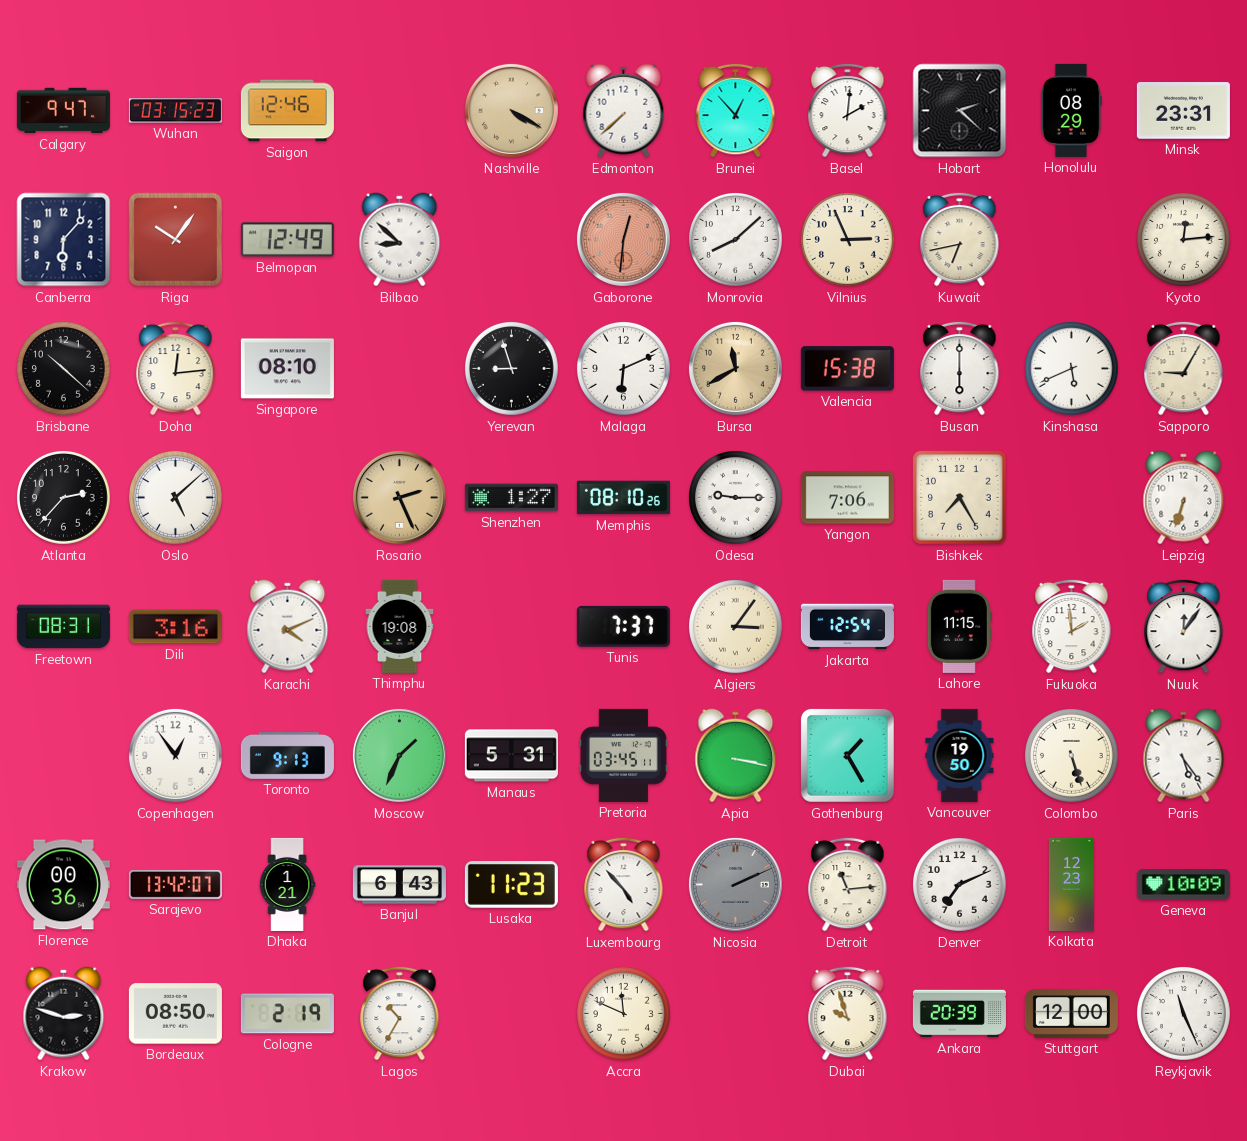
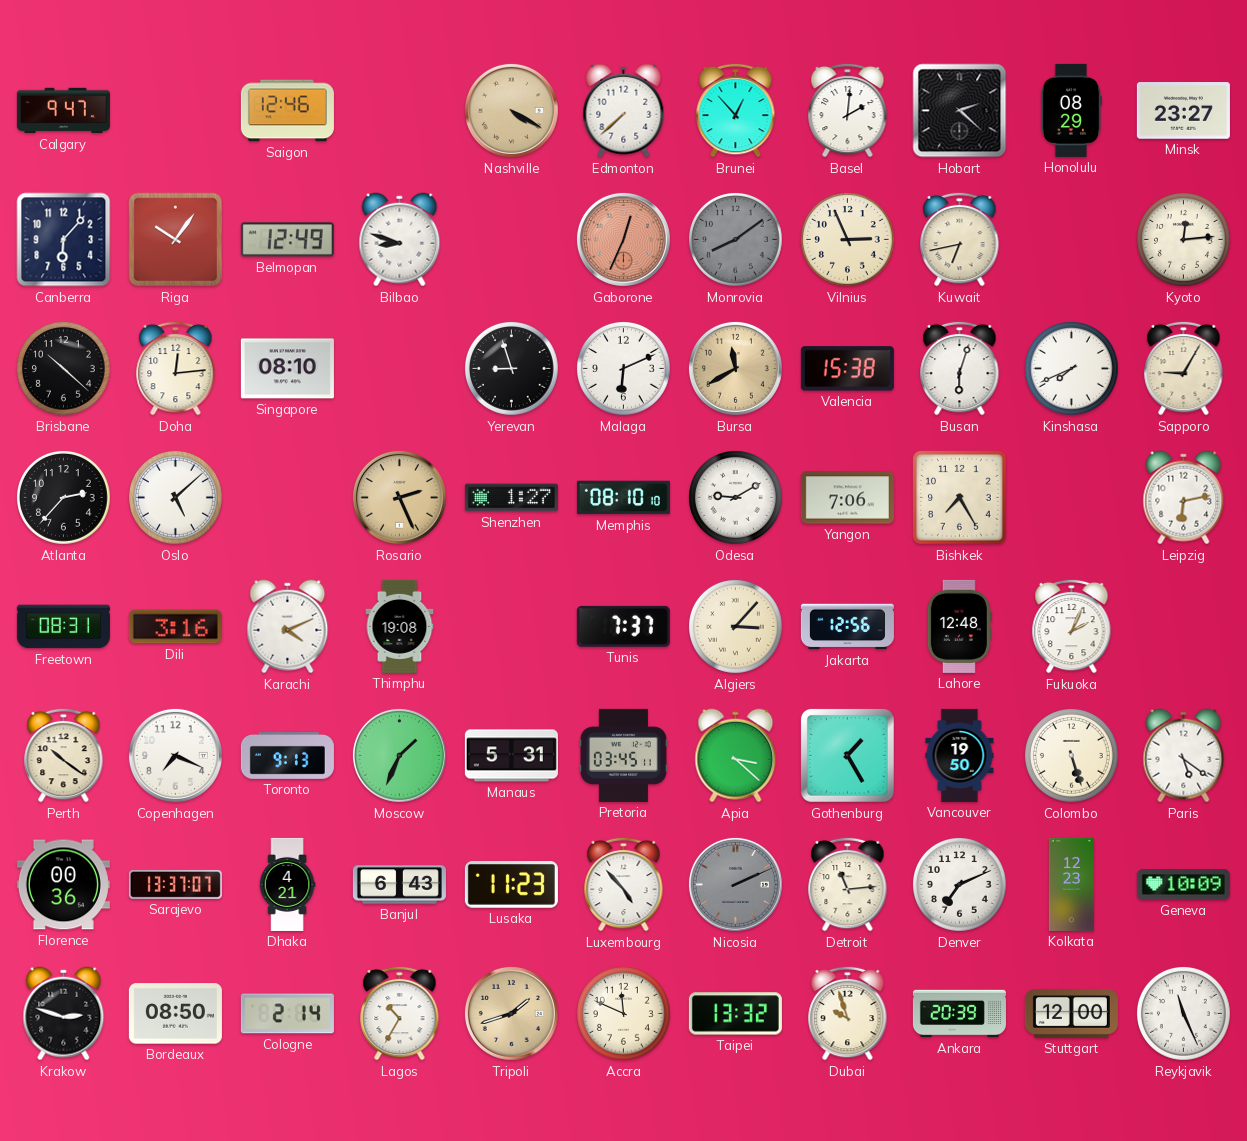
Wuhan: 03:15 -> none
Minsk: 23:31 -> 23:27
Bilbao: 8:52 -> 8:48
Gaborone: 12:31 -> 12:34
Monrovia: 8:08 -> 8:09
Monrovia dial: white -> grey
Busan: 6:00 -> 6:03
Kinshasa: 5:41 -> 7:41
Memphis: 08:10:26 -> 08:10:10
Odesa: 9:15 -> 9:10
Leipzig: 6:33 -> 6:13
Algiers: 3:06 -> 3:07
Jakarta: 12:54 -> 12:56
Lahore: 11:15 -> 12:48
Fukuoka: 1:59 -> 2:04
Nuuk: 12:06 -> none
Perth: none -> 10:21
Copenhagen: 12:54 -> 7:19
Apia: 3:17 -> 3:22
Paris: 5:24 -> 5:21
Sarajevo: 13:42 -> 13:37
Dhaka: 1:21 -> 4:21
Cologne: 2:19 -> 2:14
Tripoli: none -> 1:42
Taipei: none -> 13:32
